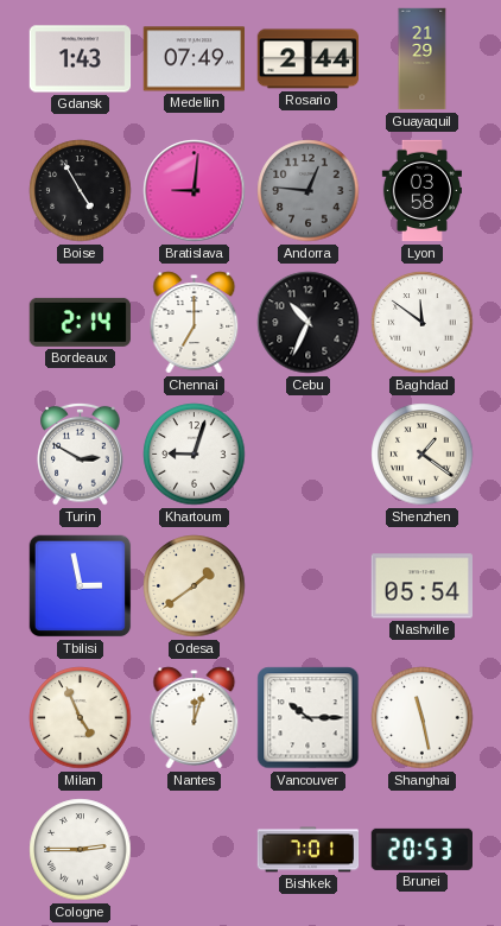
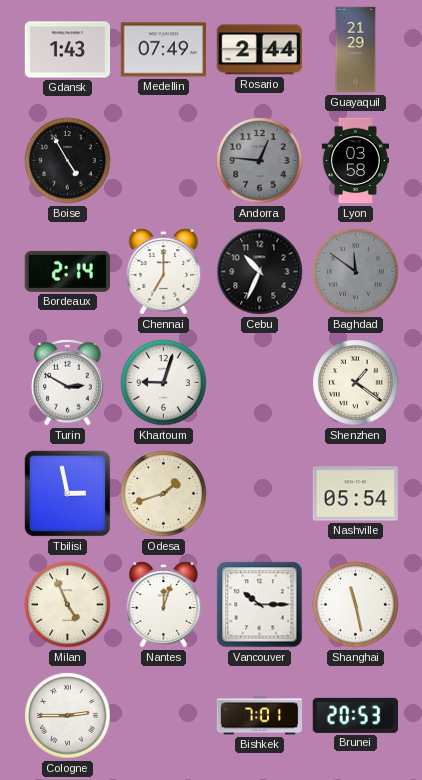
Bratislava: 9:01 -> none
Baghdad dial: white -> grey
Odesa: 1:39 -> 1:42
